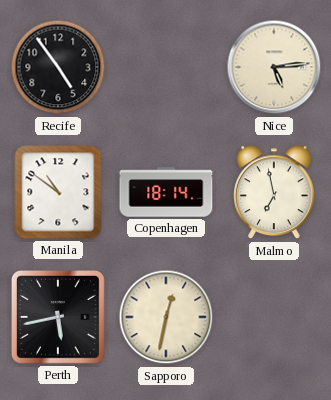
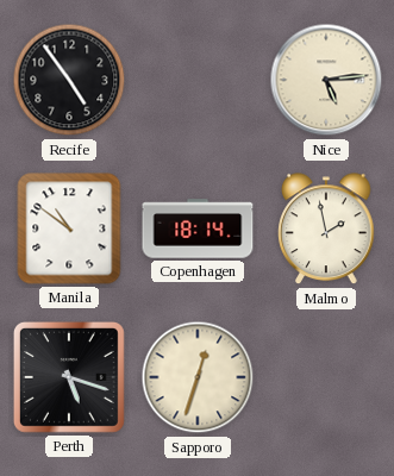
Malmo: 6:58 -> 1:58
Perth: 5:43 -> 5:18
Sapporo: 12:32 -> 12:33
